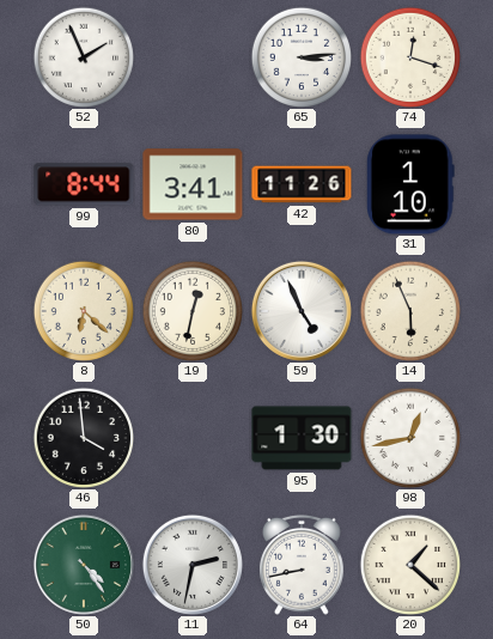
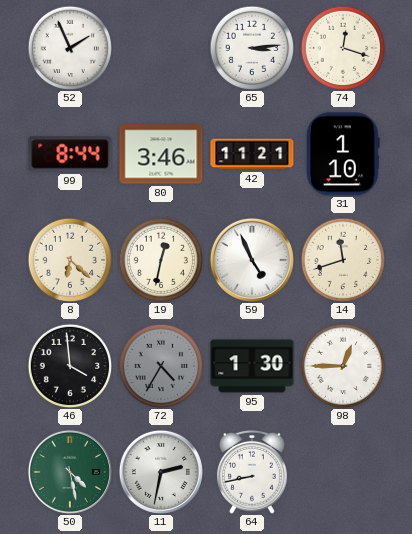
80: 3:41 -> 3:46
42: 11:26 -> 11:21
14: 5:56 -> 11:42
72: none -> 4:35
98: 12:43 -> 12:45
50: 4:24 -> 4:28
20: 1:22 -> none
